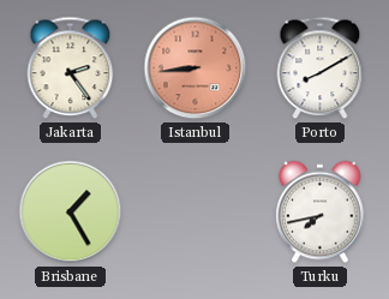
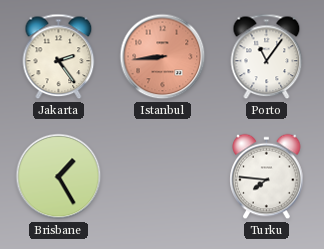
Porto: 8:10 -> 11:06
Turku: 7:43 -> 7:46
